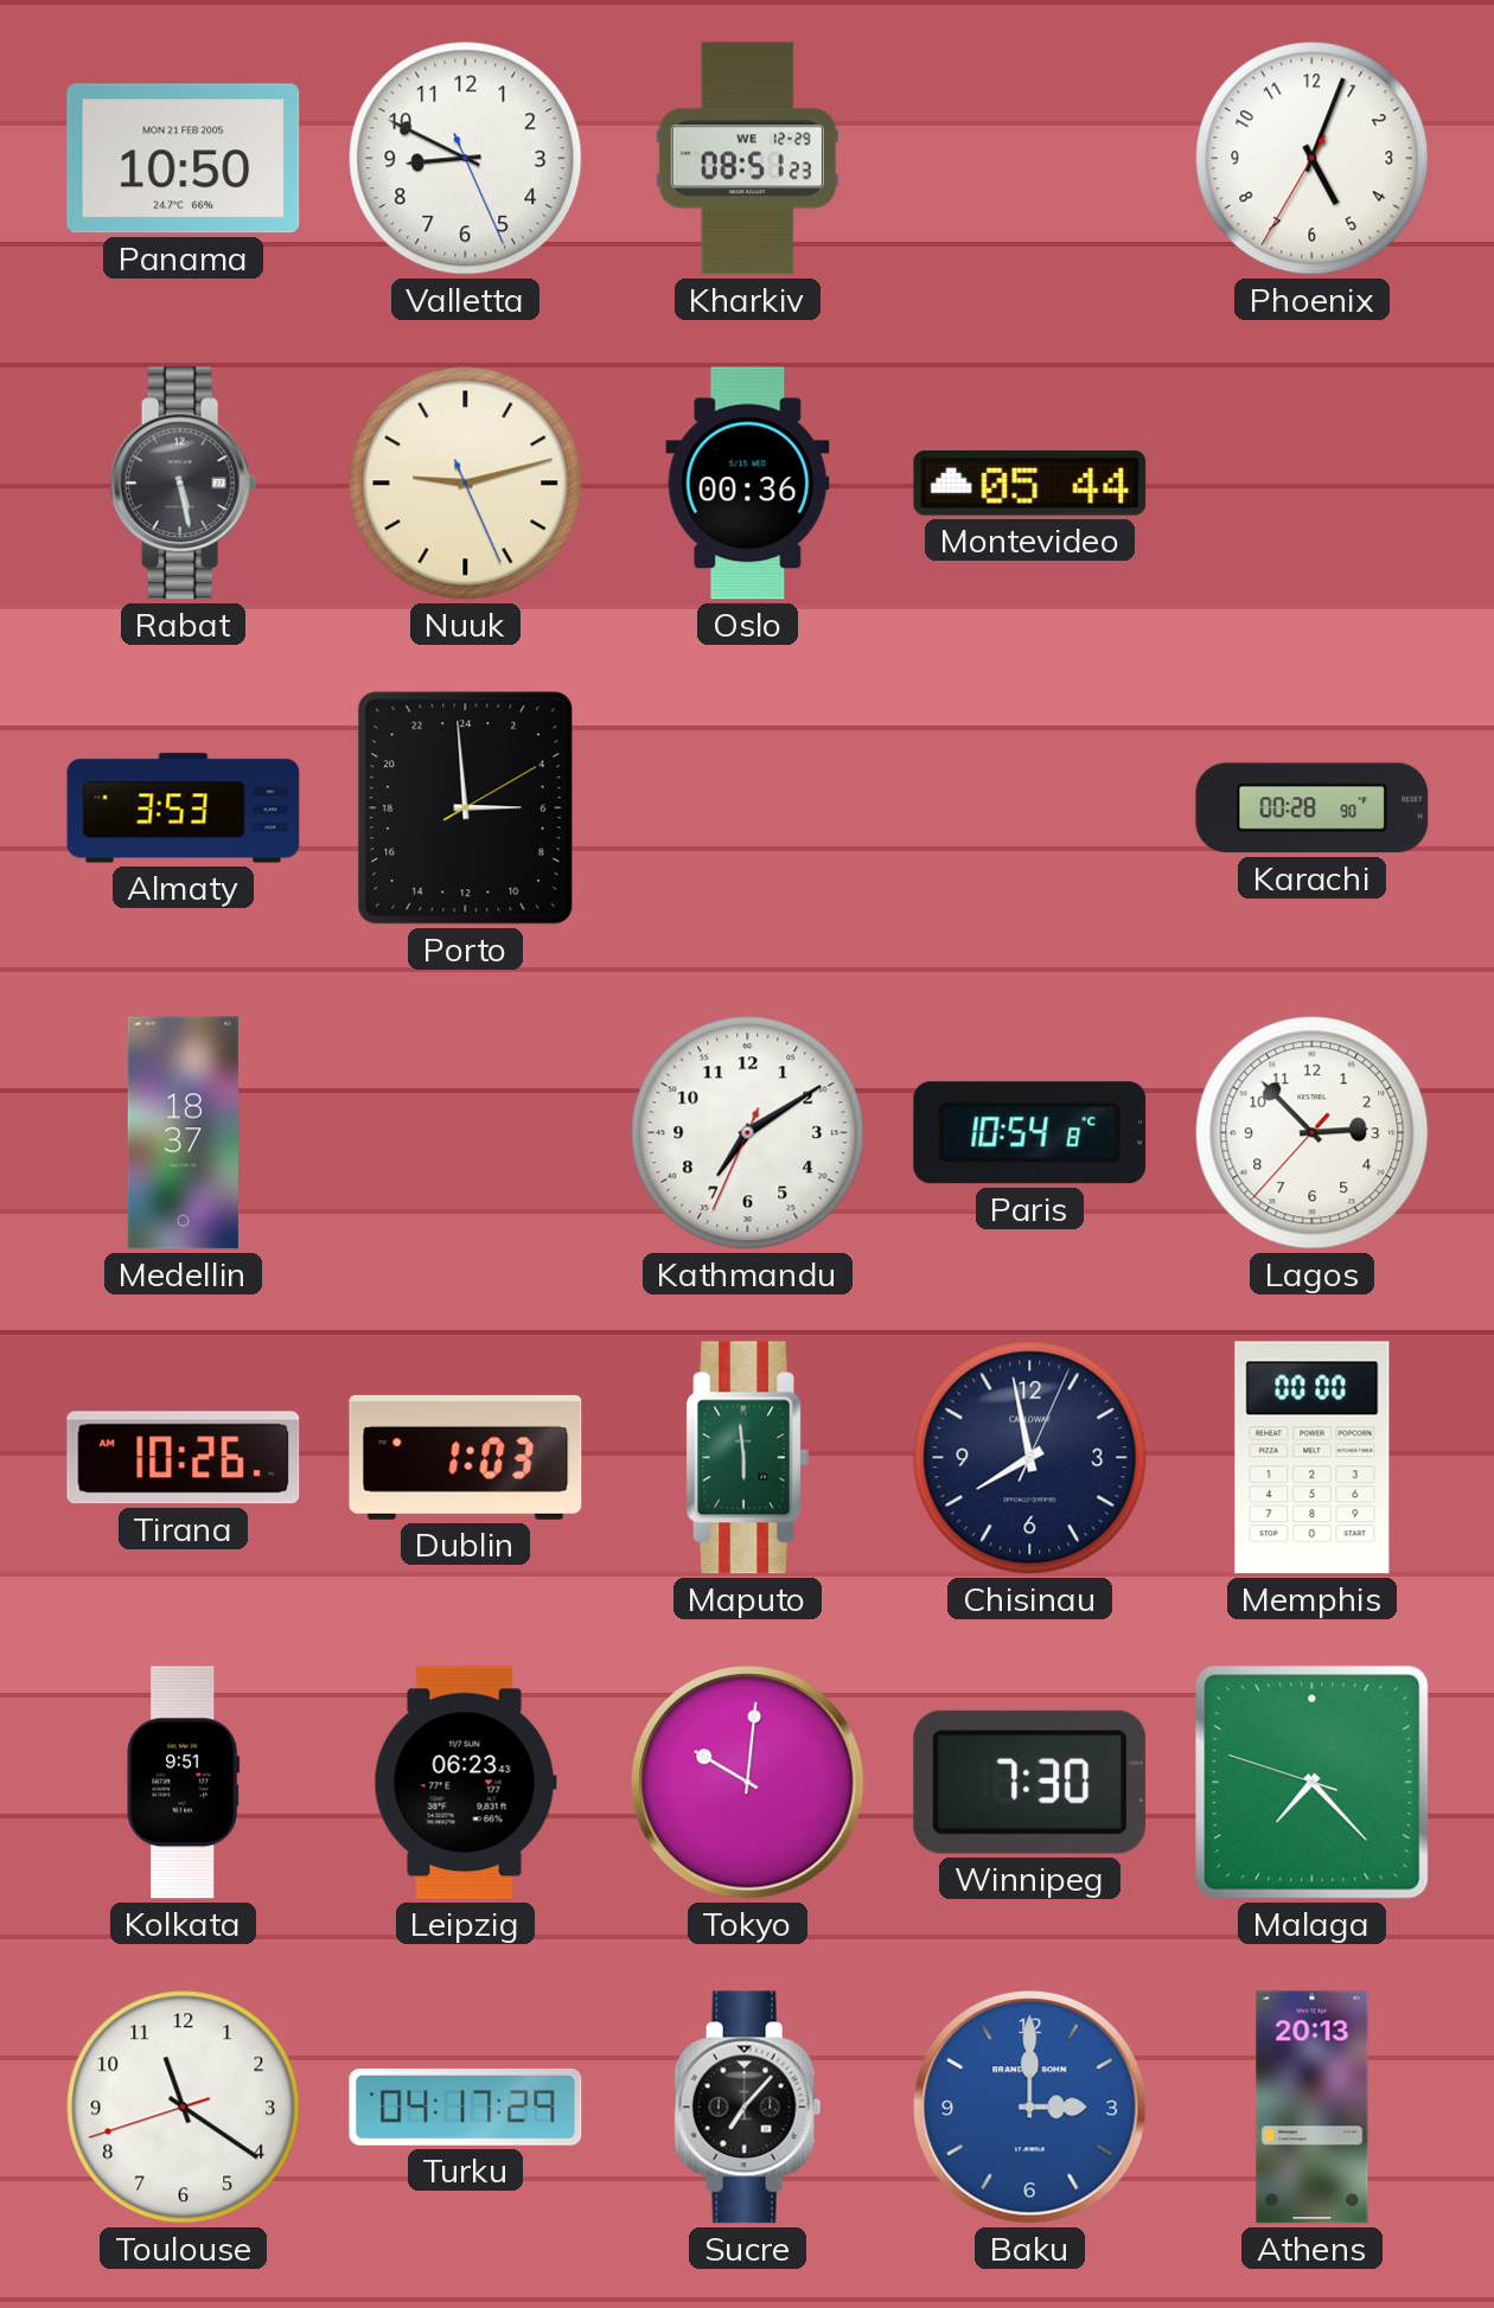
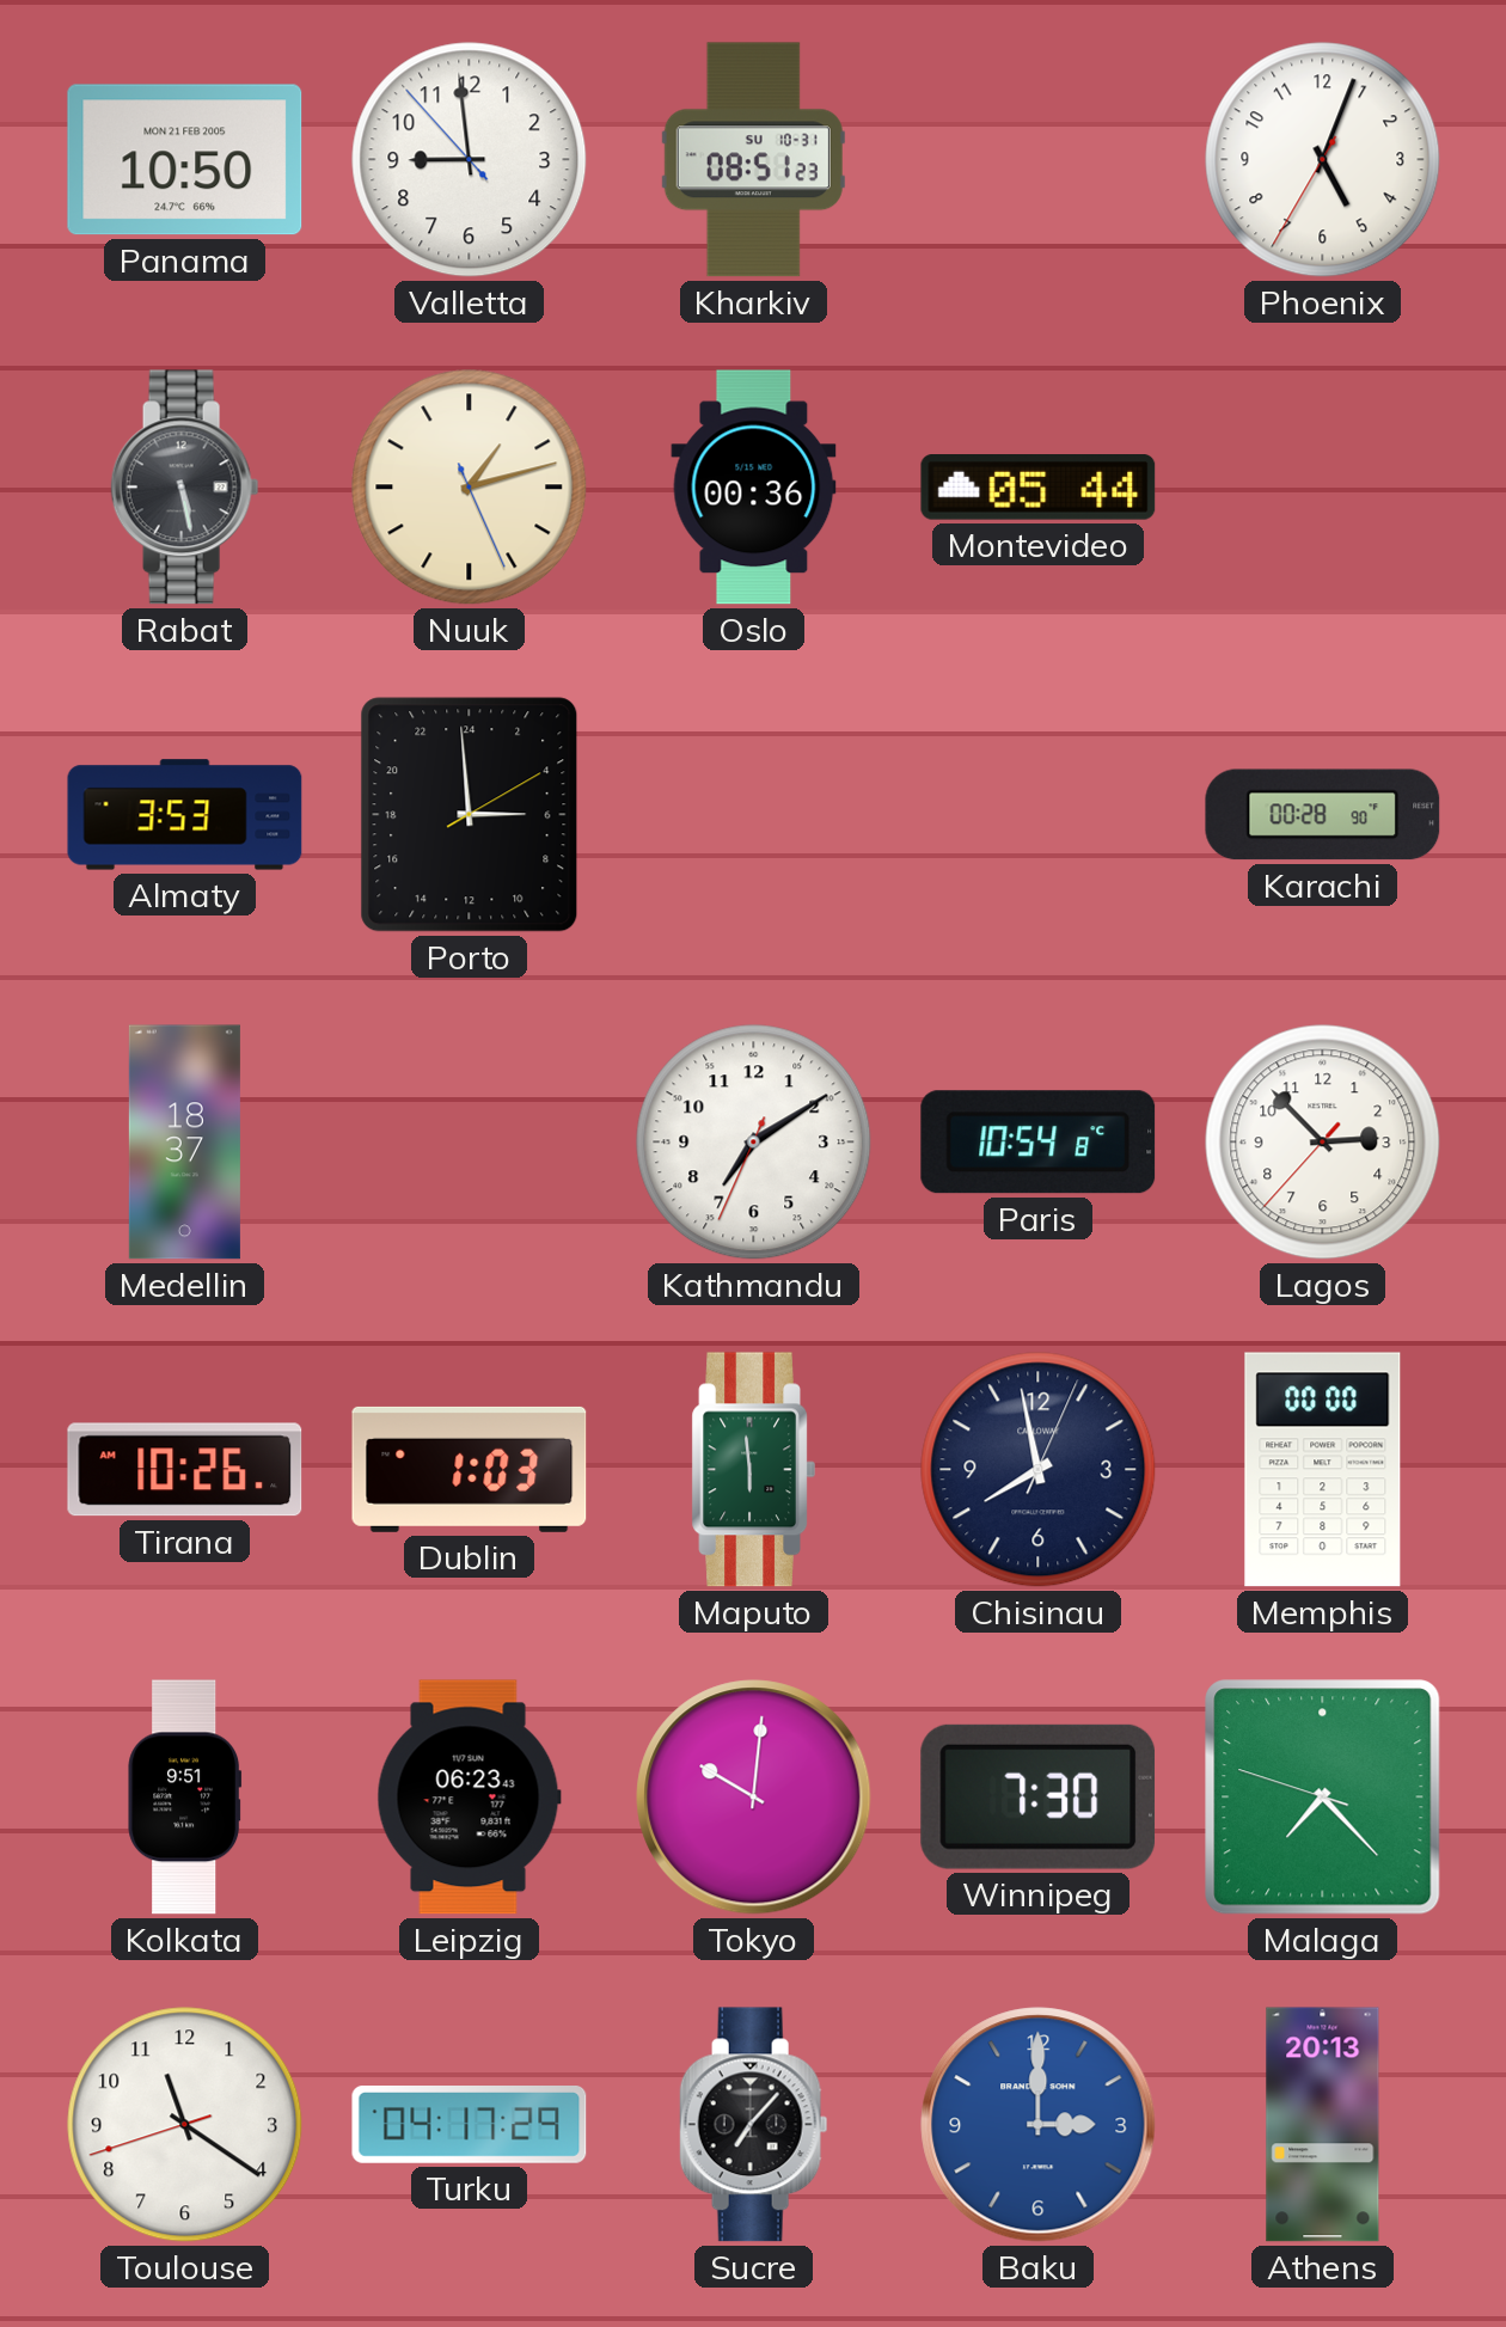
Valletta: 8:49 -> 8:58
Kharkiv date: WE 12-29 -> SU 10-31
Nuuk: 9:12 -> 1:12
